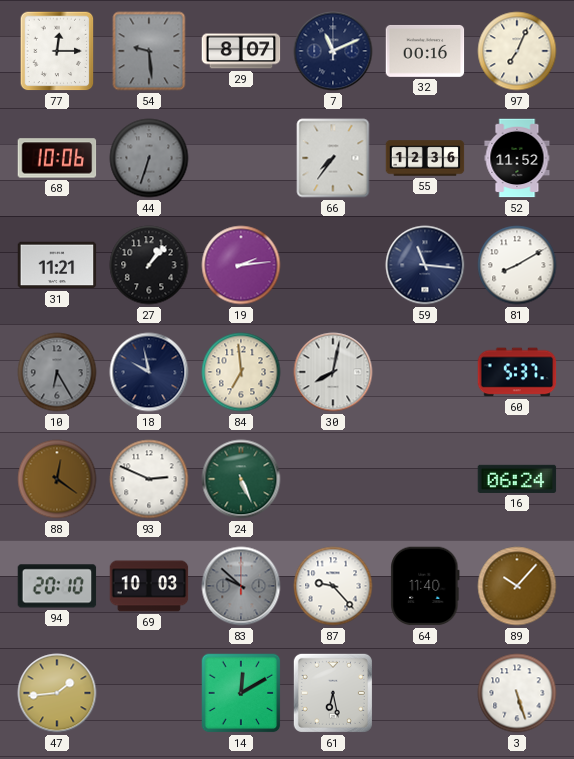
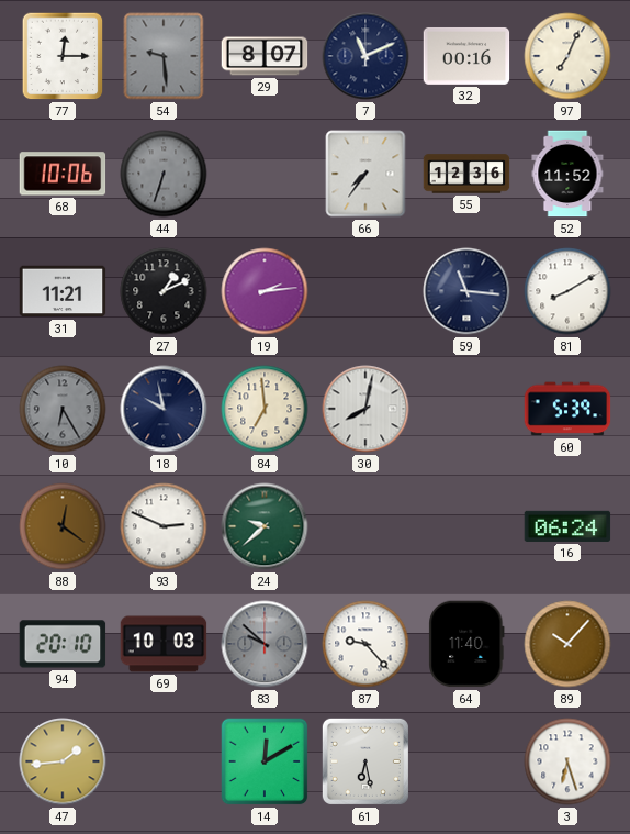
27: 1:07 -> 1:11
60: 5:37 -> 5:39
24: 5:26 -> 9:38
3: 5:27 -> 6:27
